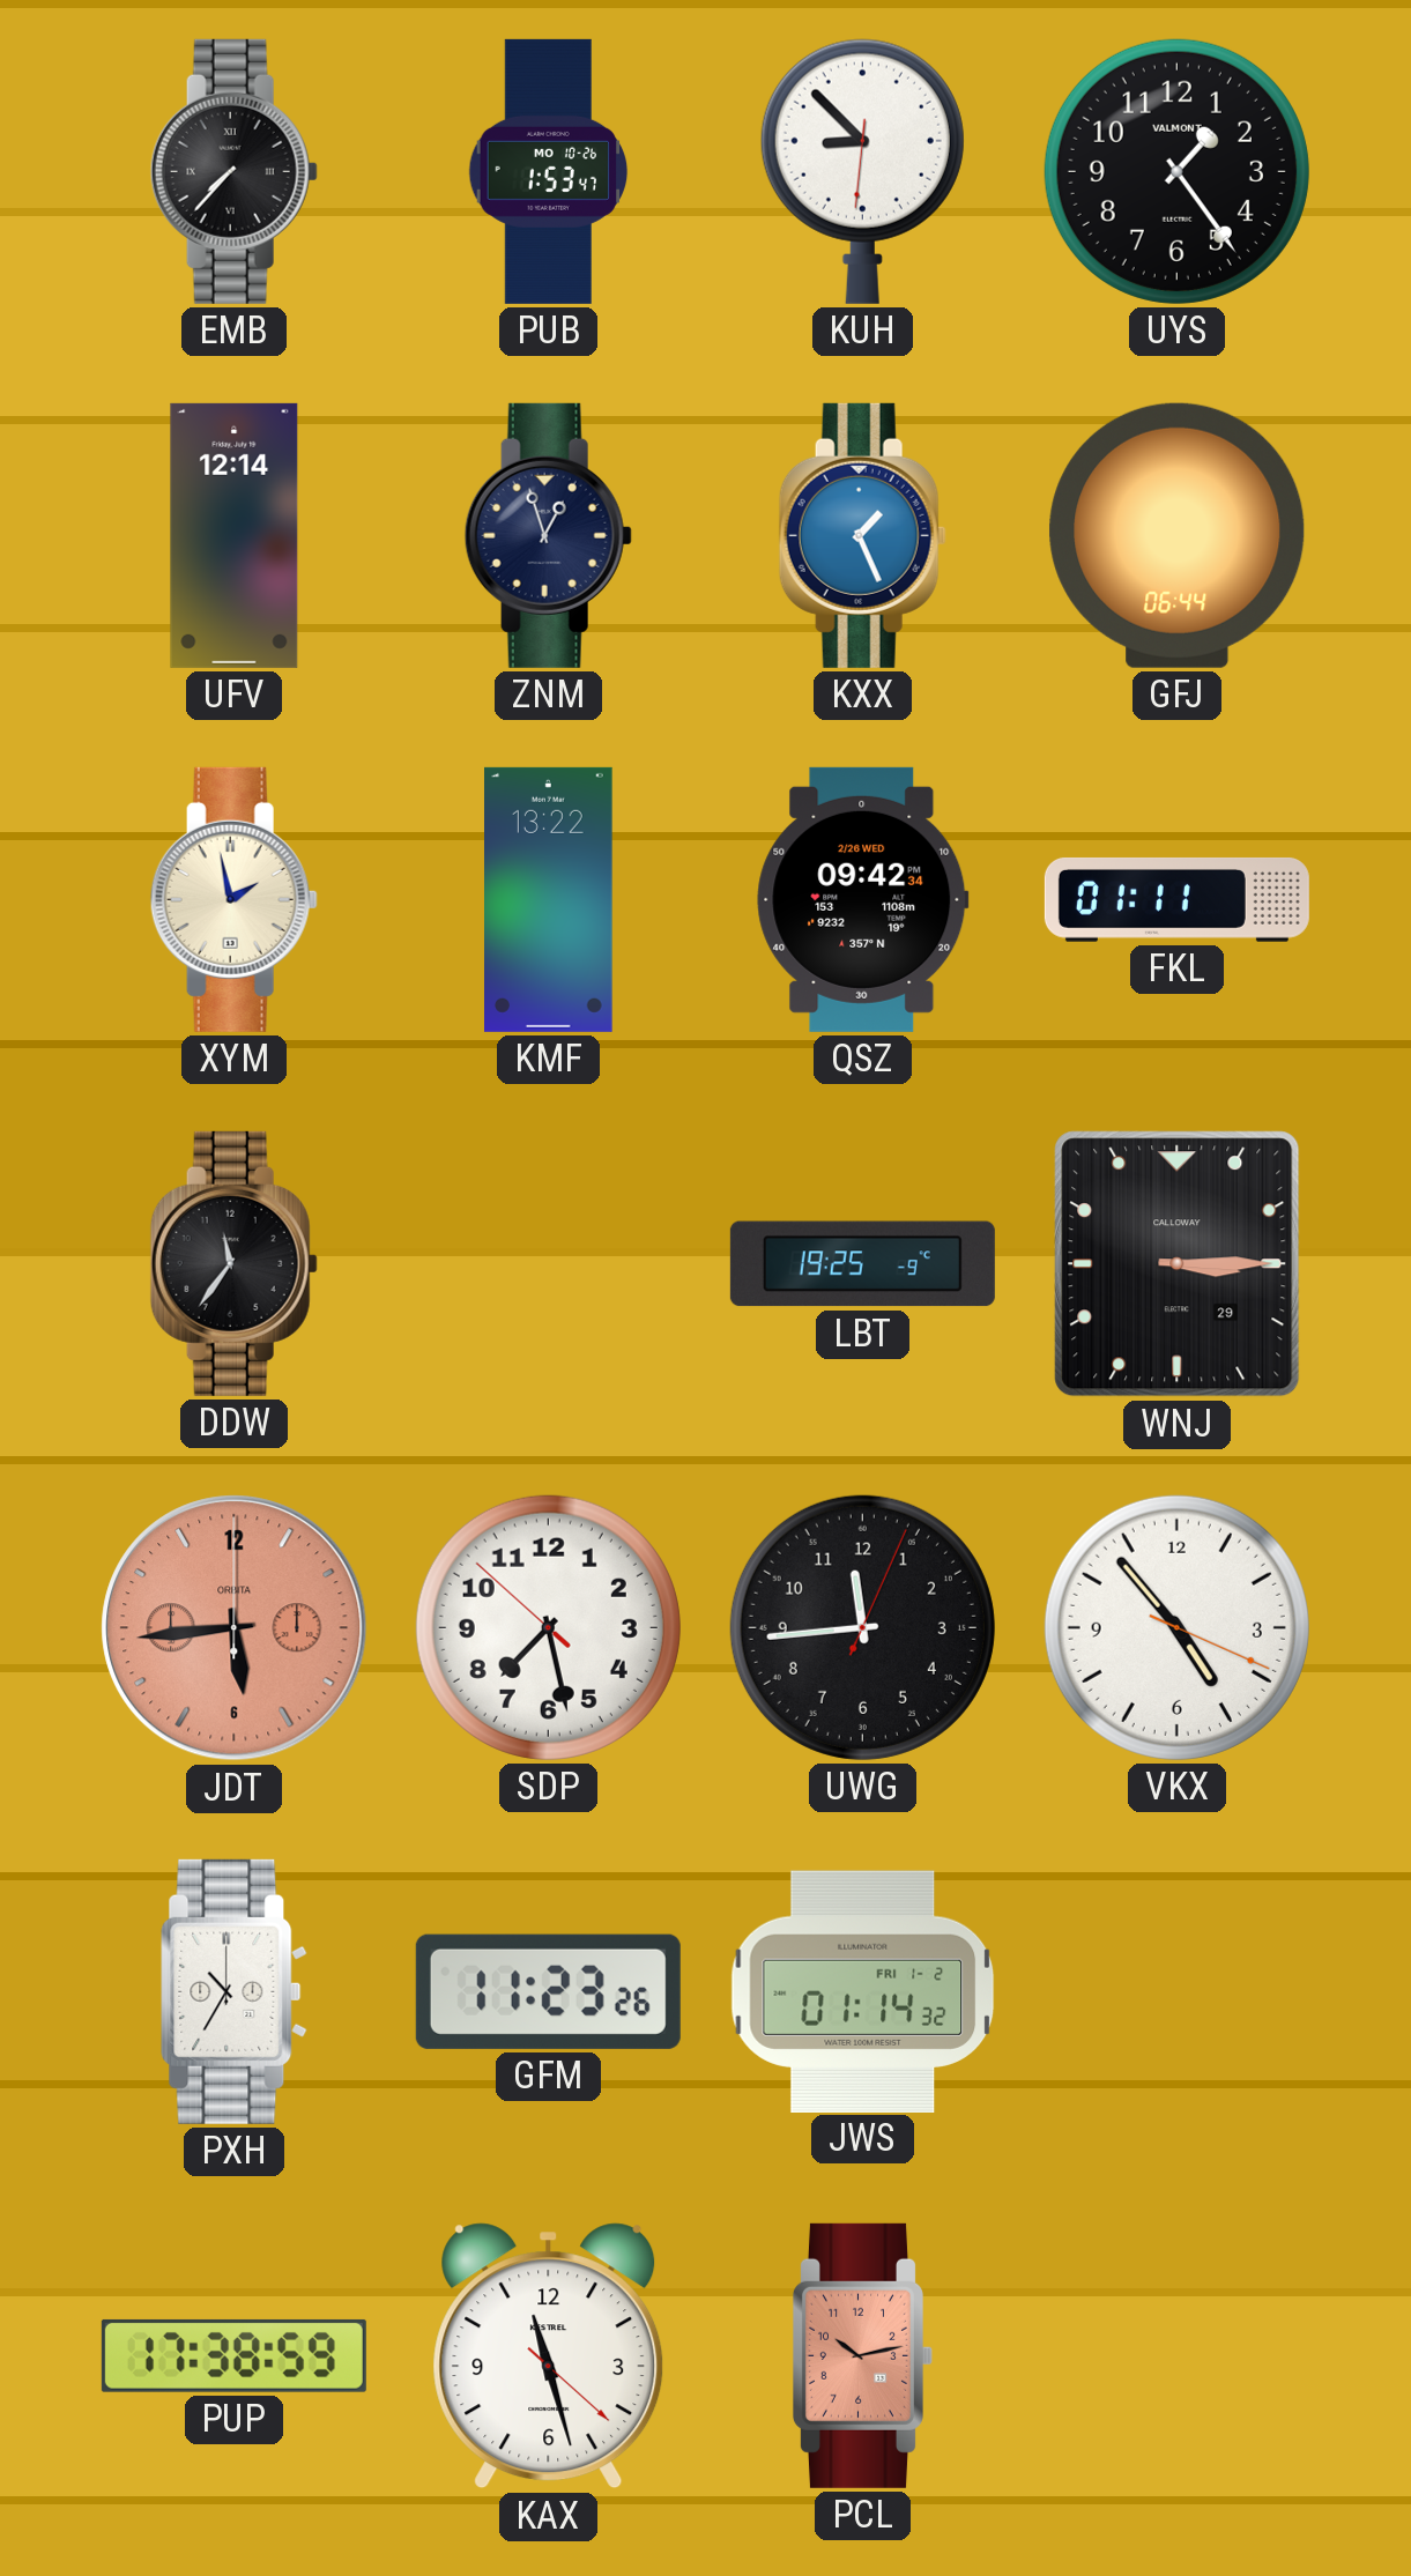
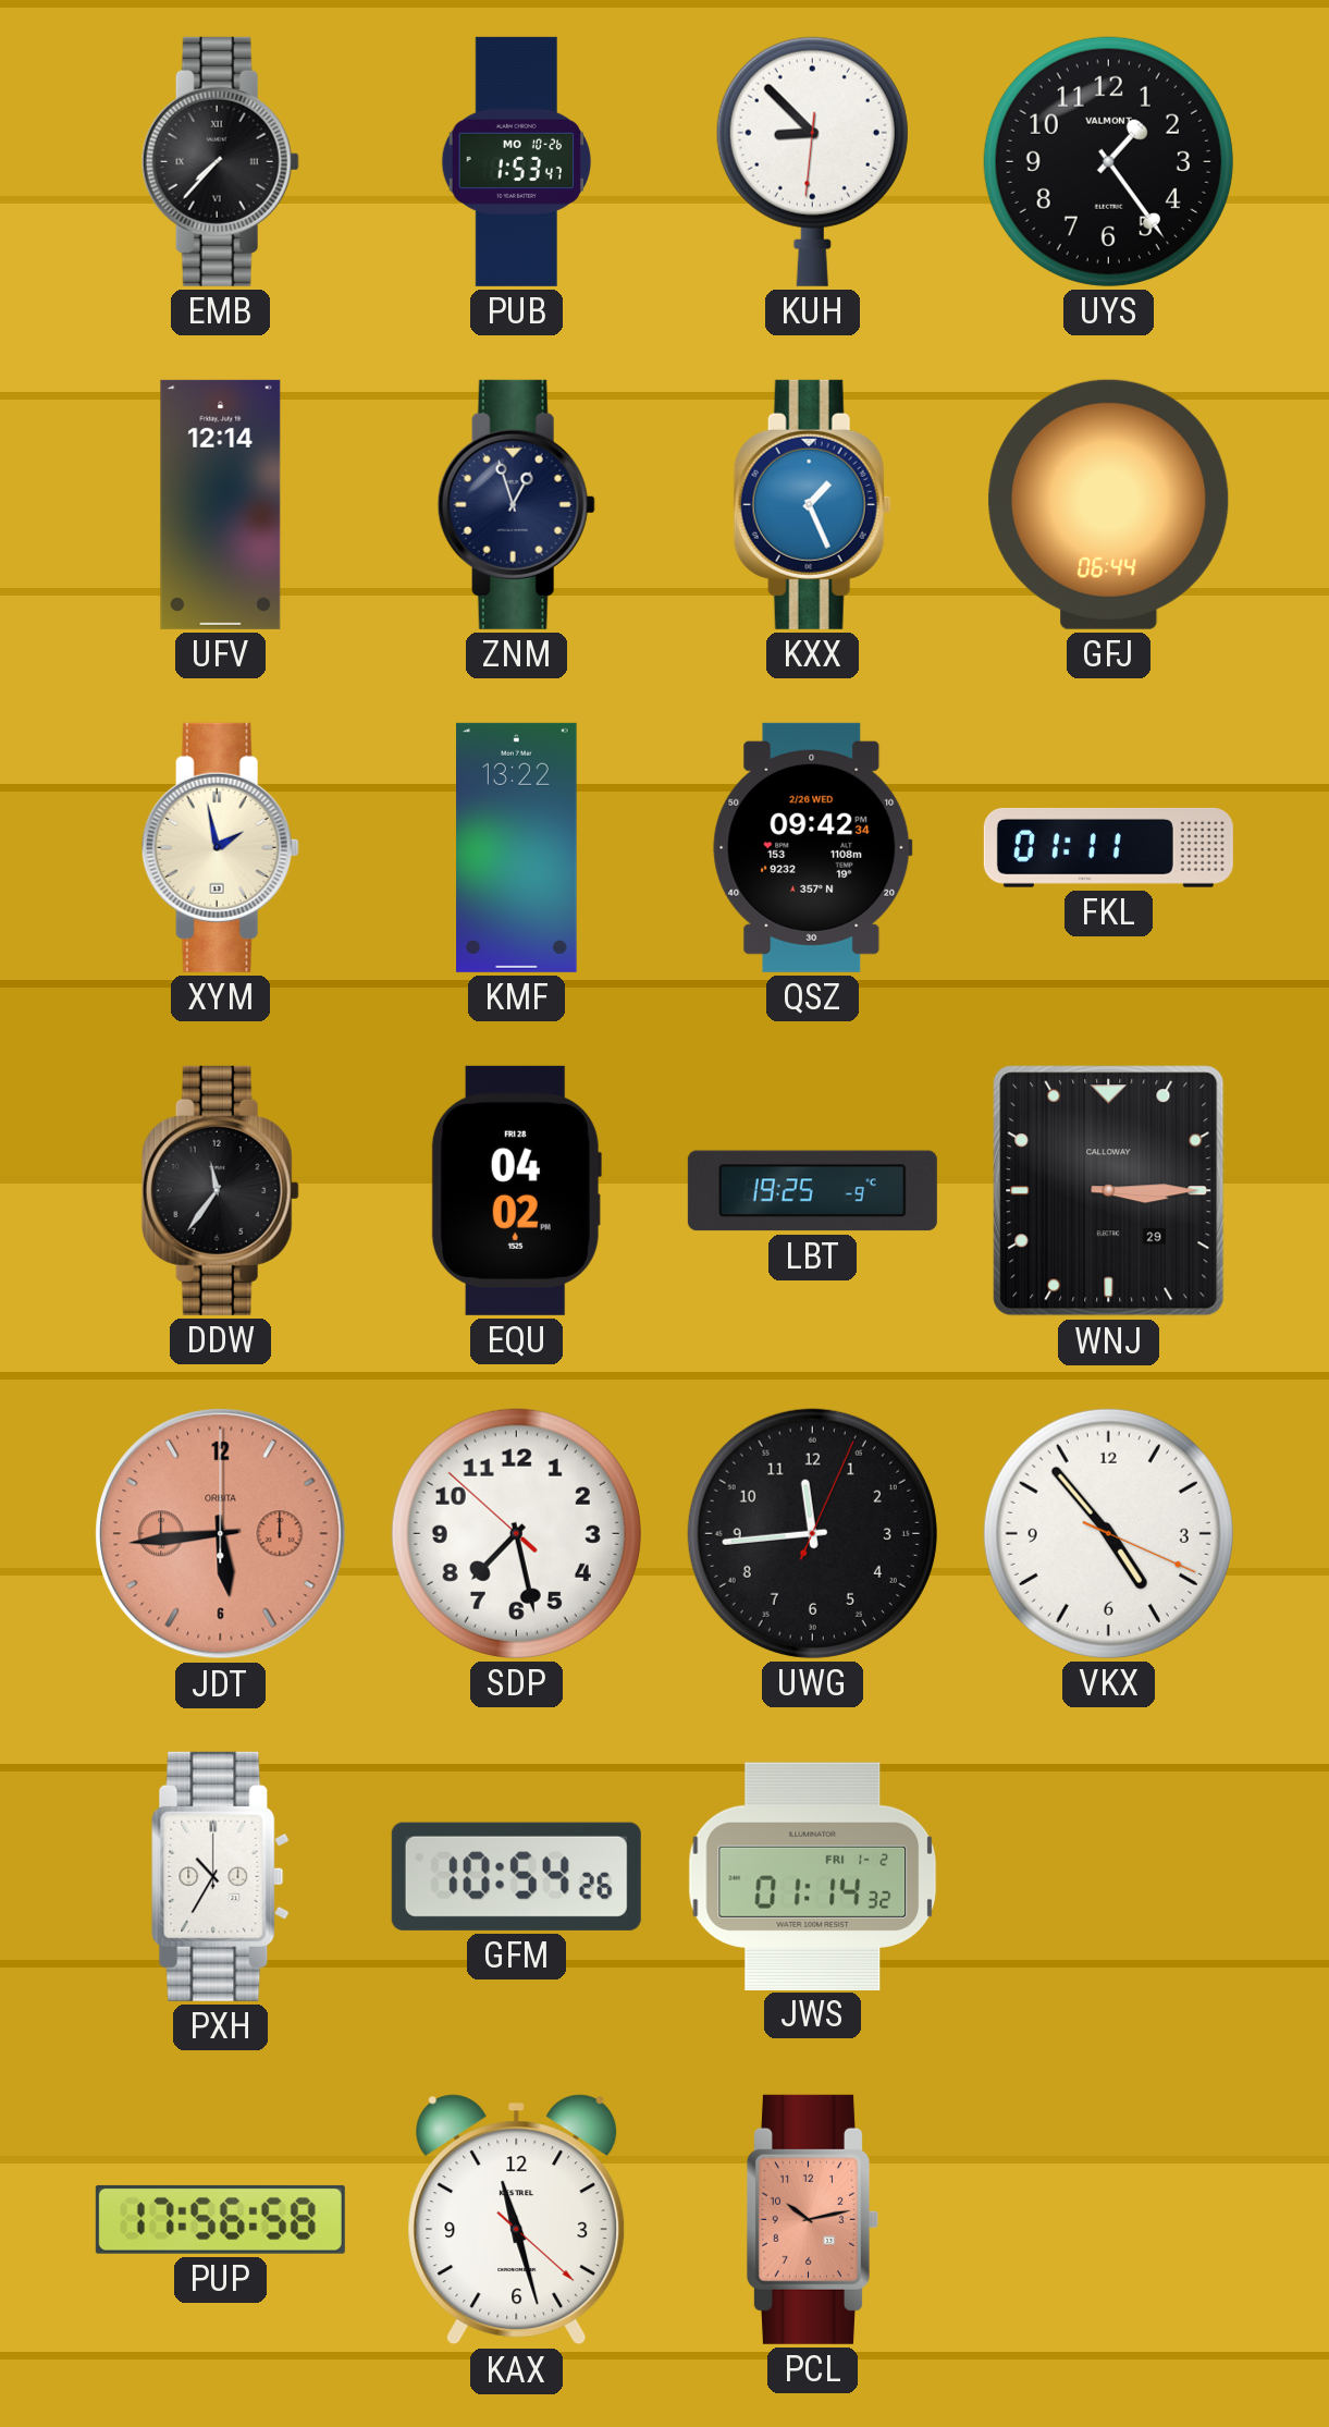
EQU: none -> 04:02
GFM: 11:23 -> 10:54
PUP: 17:38 -> 17:56
